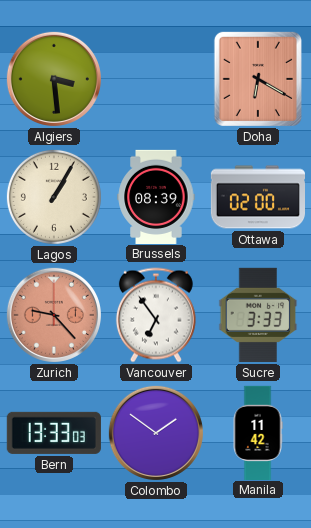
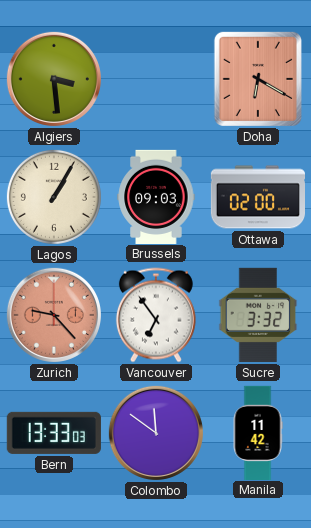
Brussels: 08:39 -> 09:03
Sucre: 3:33 -> 3:32
Colombo: 1:51 -> 11:51
